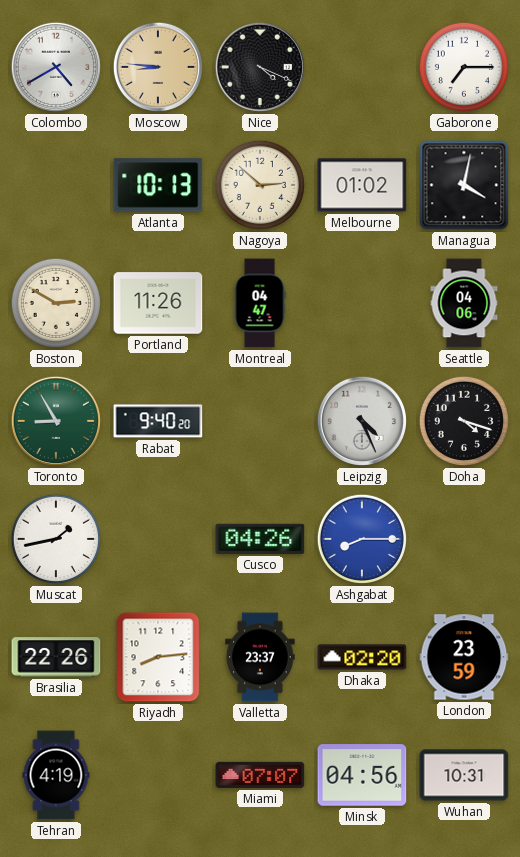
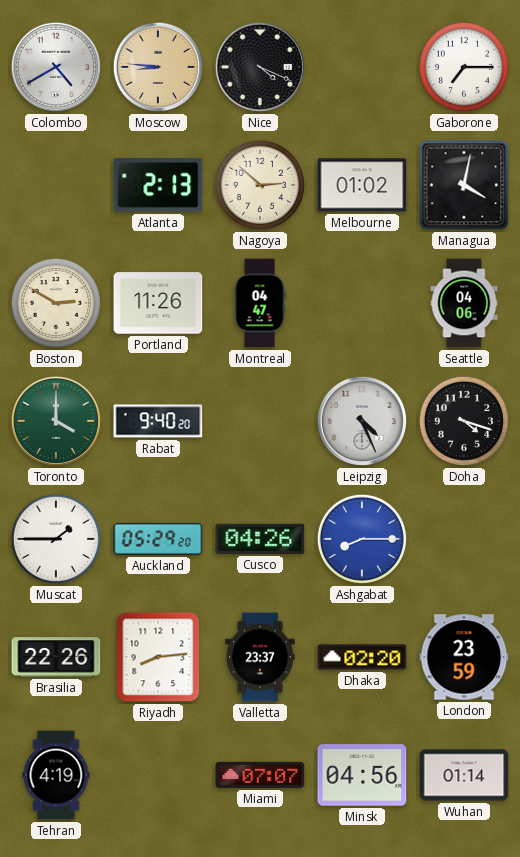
Atlanta: 10:13 -> 2:13
Toronto: 8:55 -> 4:00
Muscat: 1:43 -> 1:45
Auckland: none -> 05:29
Wuhan: 10:31 -> 01:14
